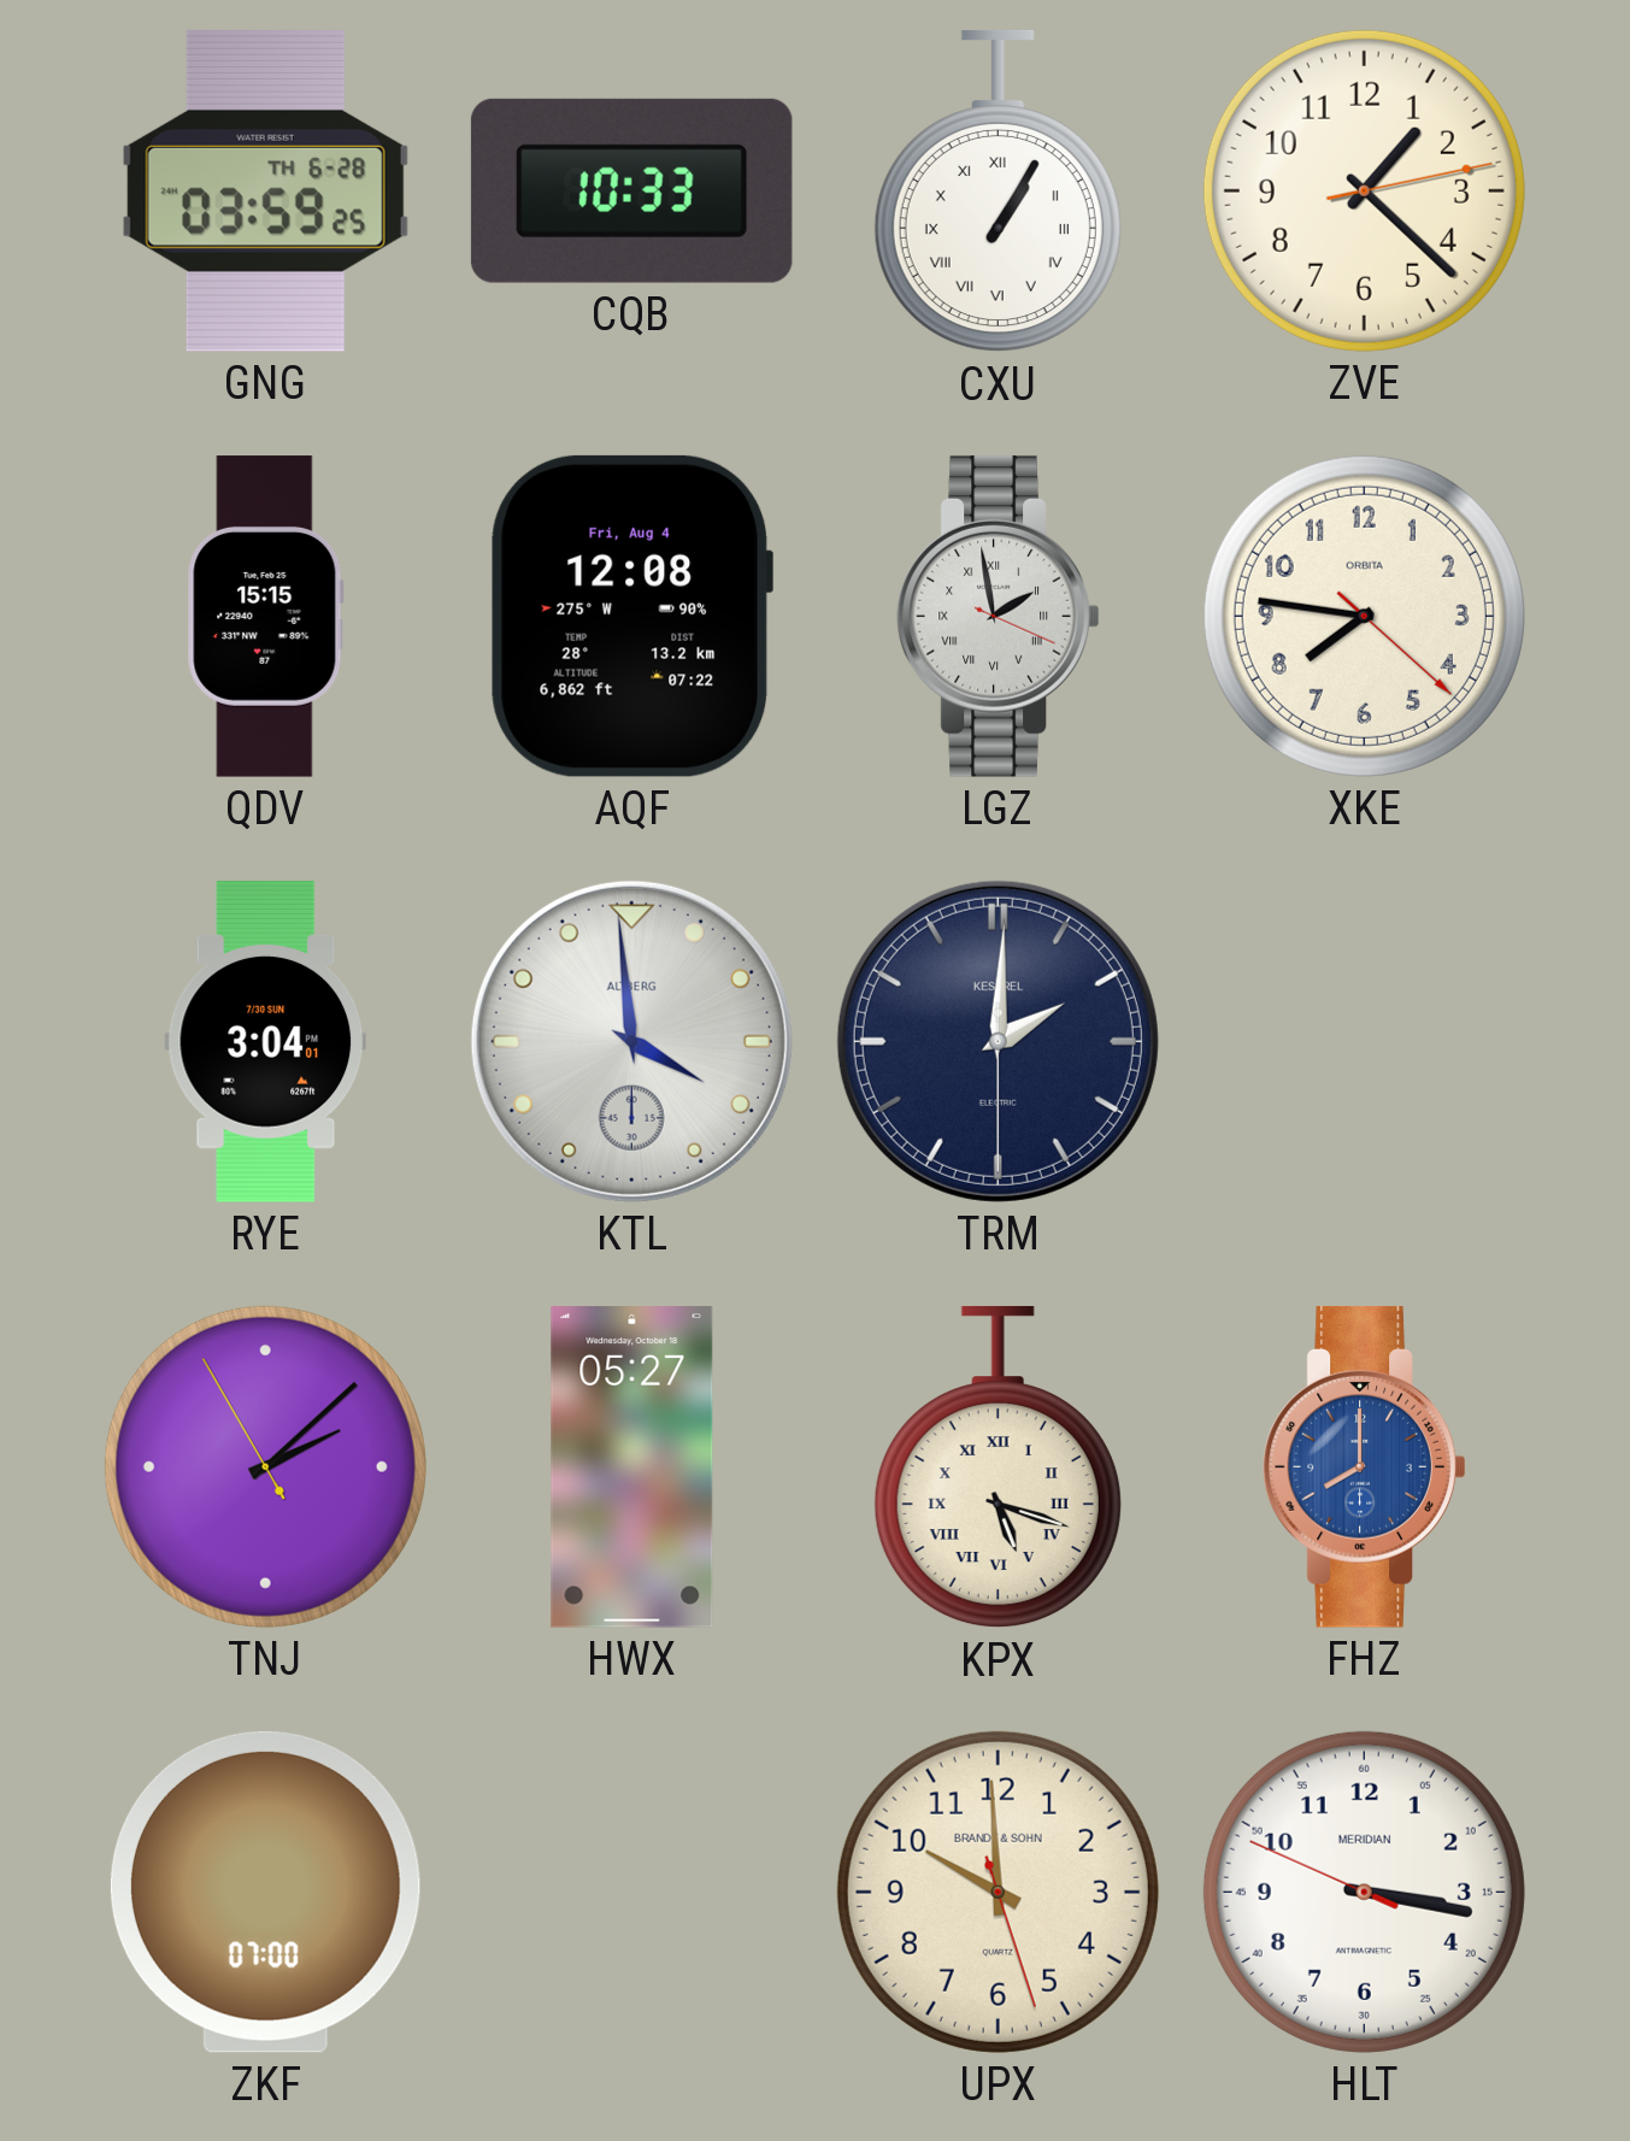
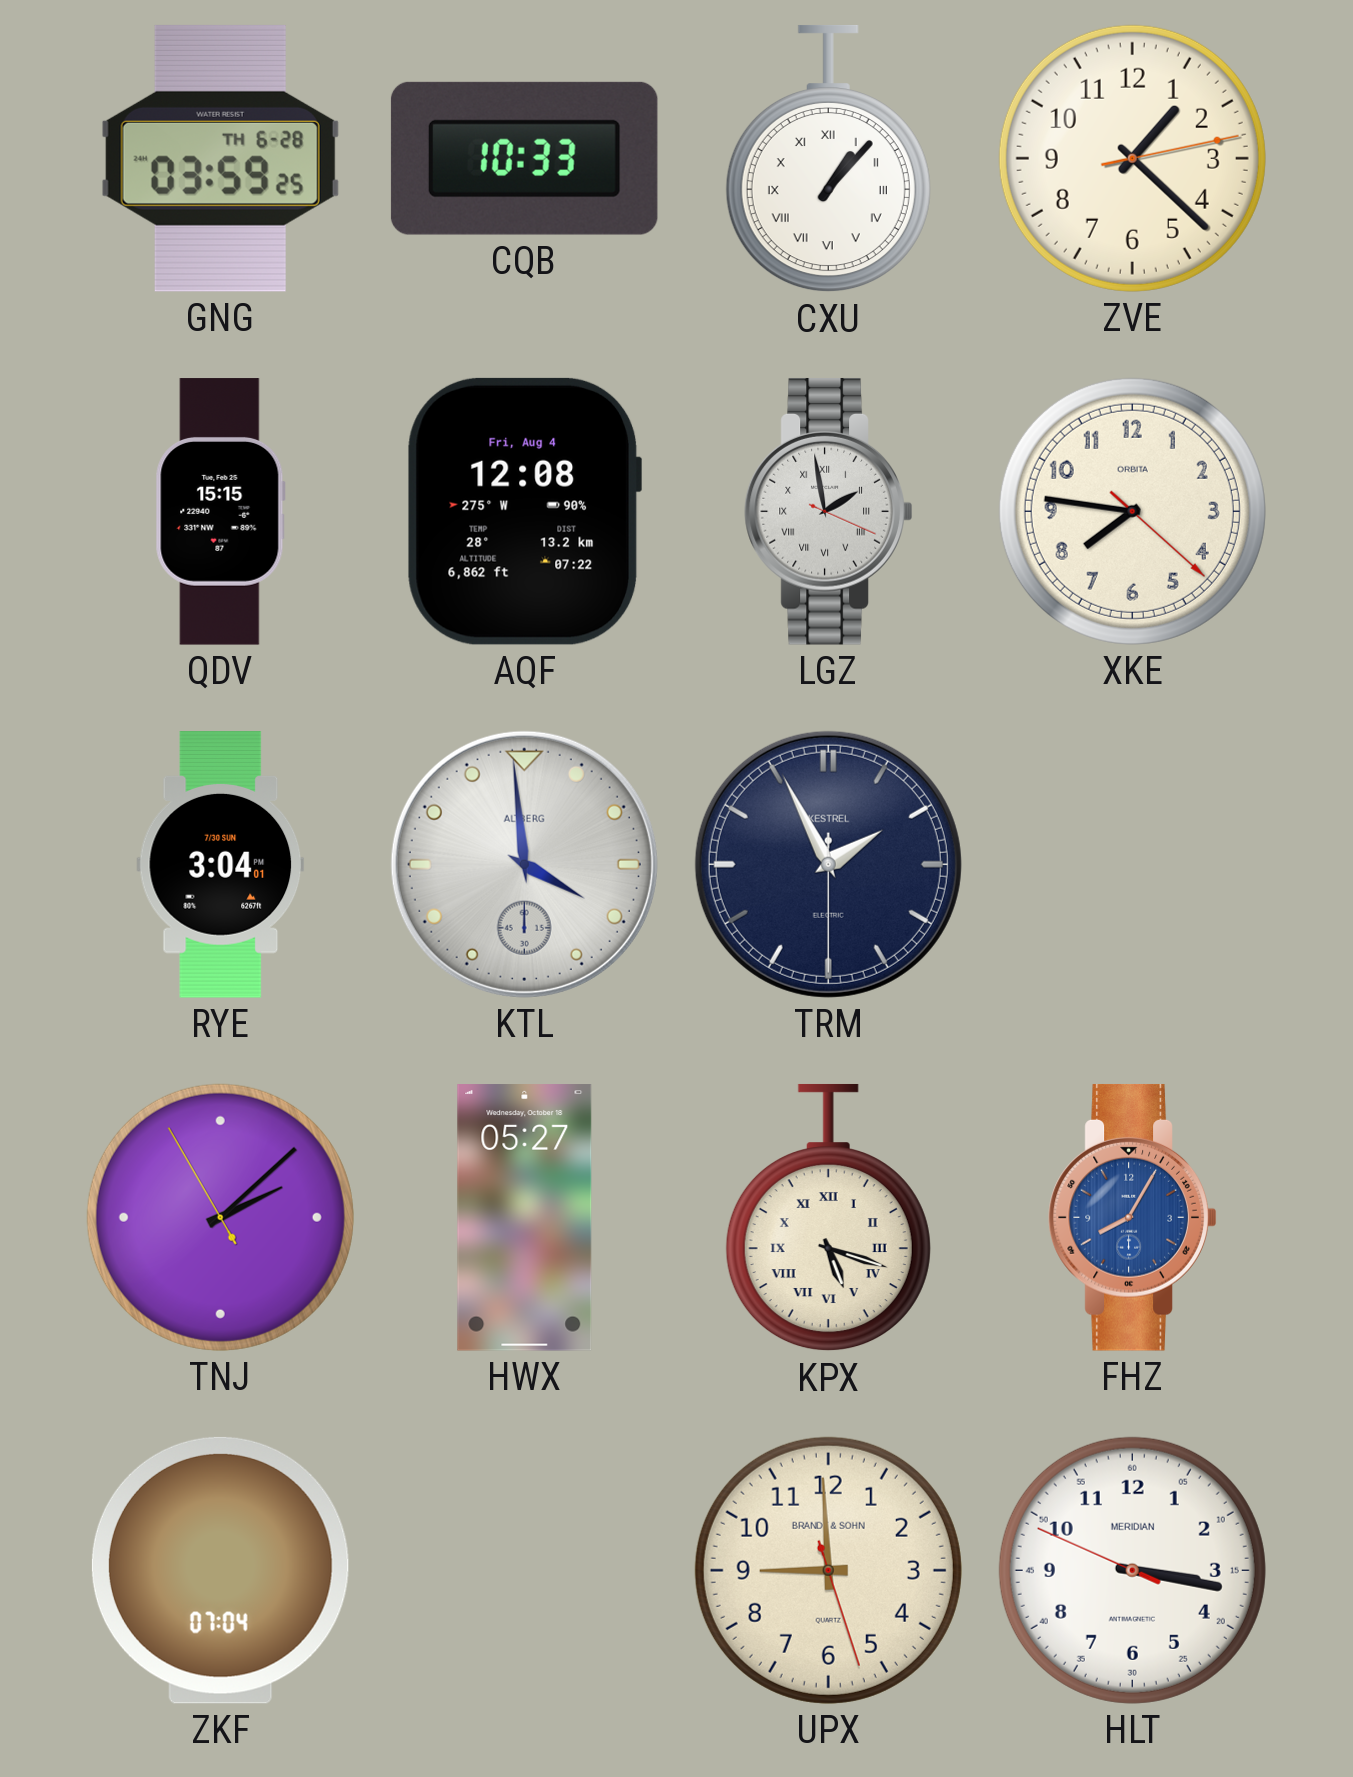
CXU: 1:05 -> 1:07
TRM: 2:00 -> 1:55
FHZ: 8:00 -> 8:05
ZKF: 07:00 -> 07:04
UPX: 9:59 -> 8:59
